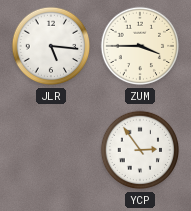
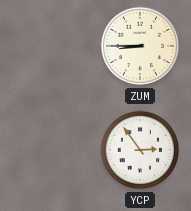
JLR: 5:16 -> none
ZUM: 3:45 -> 8:45
